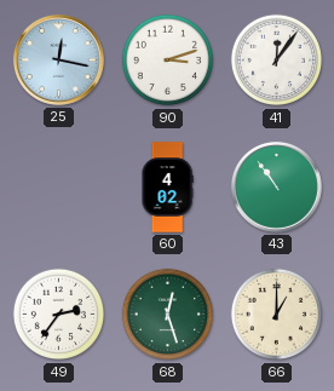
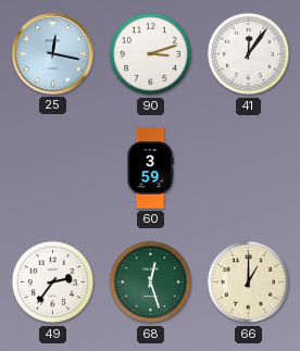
60: 4:02 -> 3:59
43: 10:54 -> none
